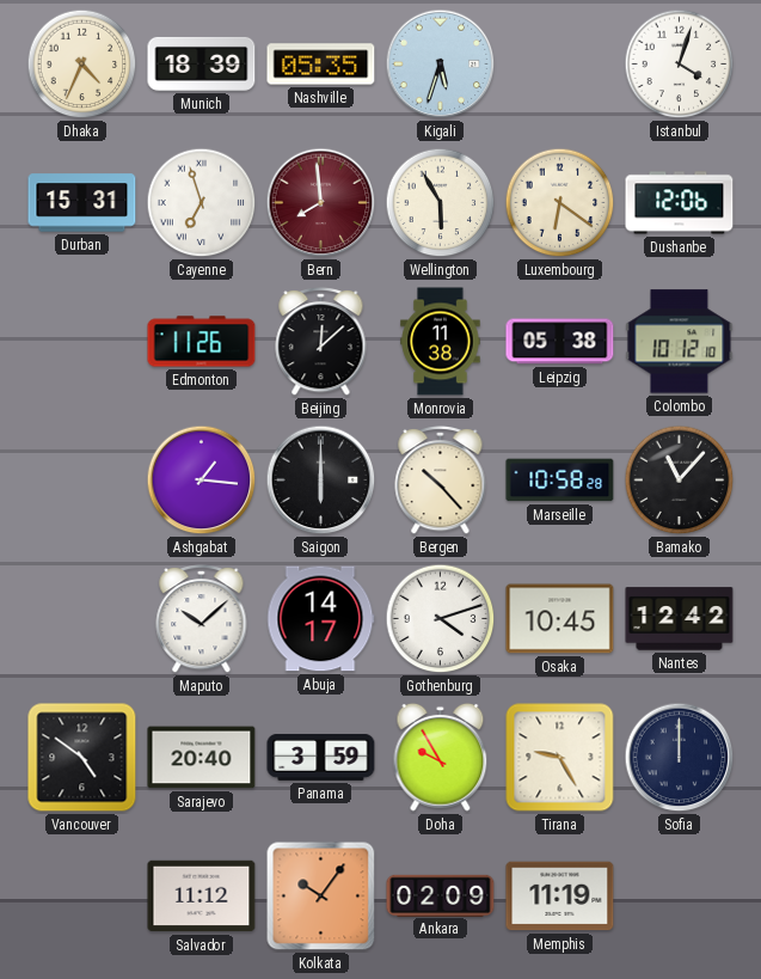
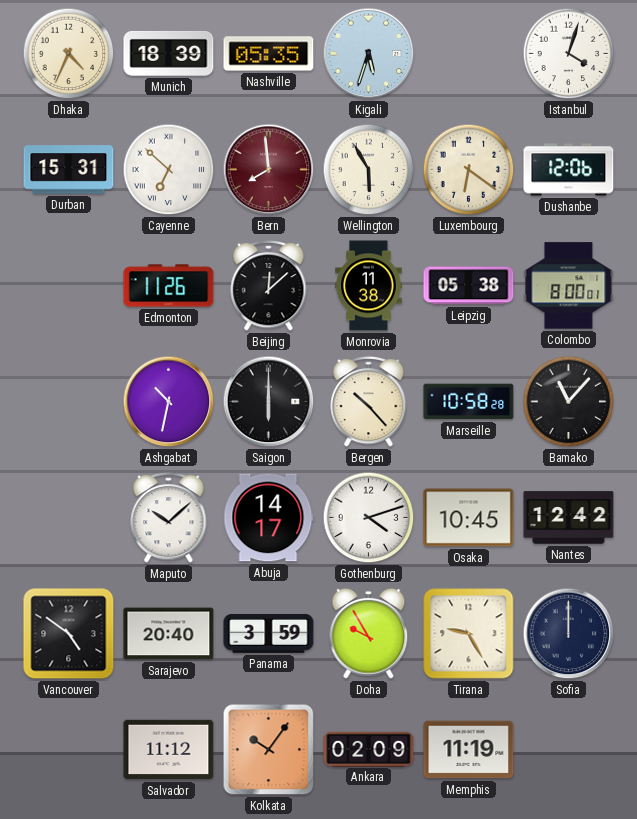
Cayenne: 6:57 -> 6:52
Colombo: 10:12 -> 8:00
Ashgabat: 1:16 -> 10:32
